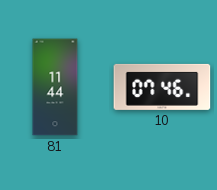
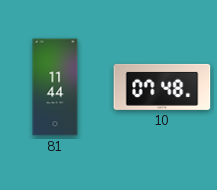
10: 07:46 -> 07:48
